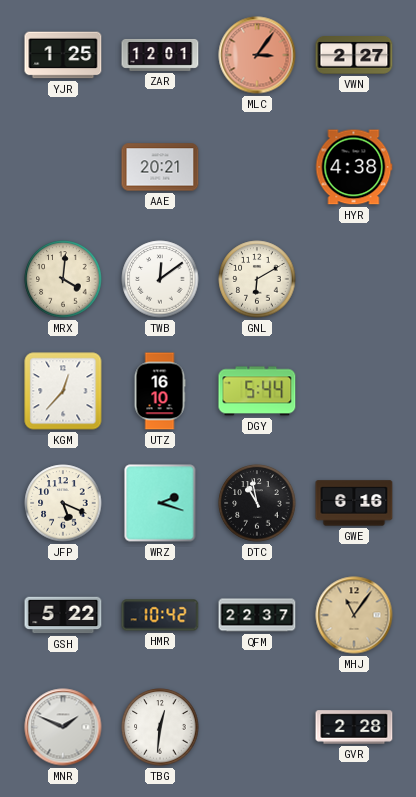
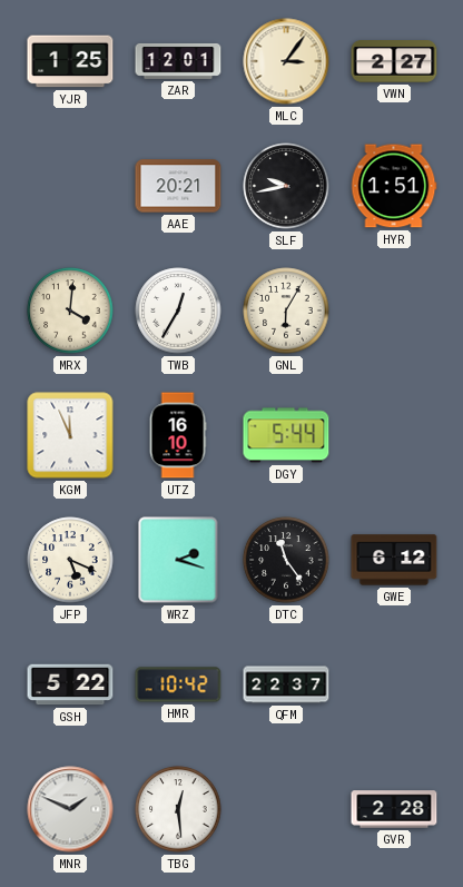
MLC dial: salmon -> cream
SLF: none -> 9:43
HYR: 4:38 -> 1:51
TWB: 12:09 -> 12:35
GNL: 6:10 -> 6:05
KGM: 12:37 -> 11:56
DTC: 10:58 -> 11:24
GWE: 6:16 -> 6:12
MHJ: 11:06 -> none
TBG: 12:31 -> 12:29
